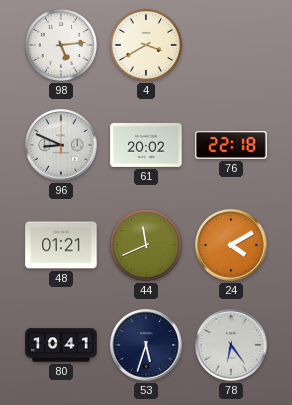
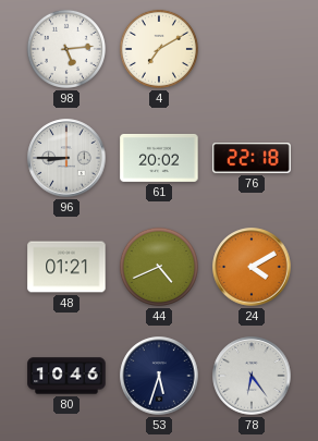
4: 3:40 -> 7:10
96: 8:49 -> 8:45
44: 11:41 -> 4:41
80: 10:41 -> 10:46
